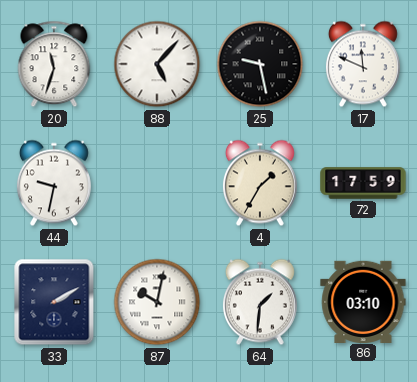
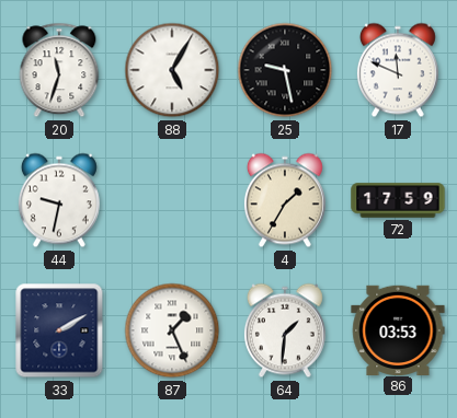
88: 5:07 -> 5:05
87: 10:02 -> 1:26
86: 03:10 -> 03:53
